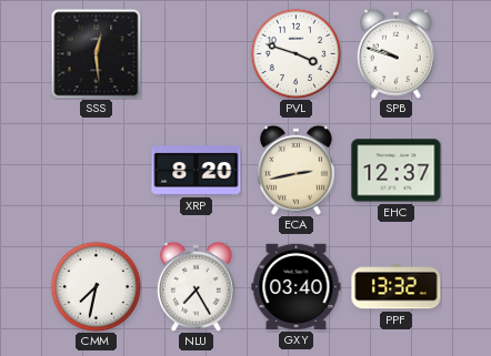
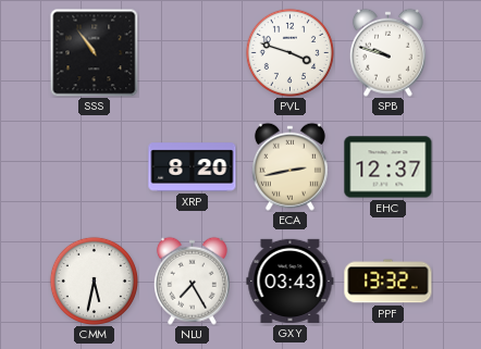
SSS: 12:29 -> 10:54
CMM: 7:32 -> 5:32
GXY: 03:40 -> 03:43
